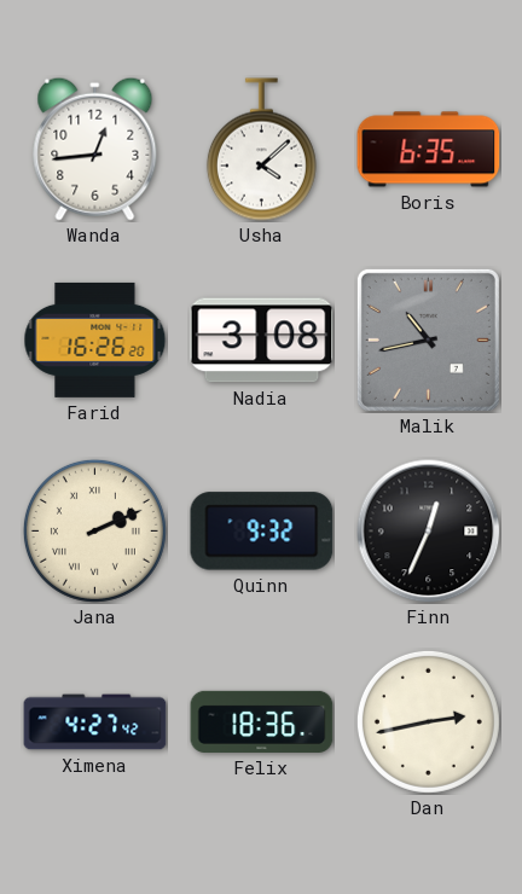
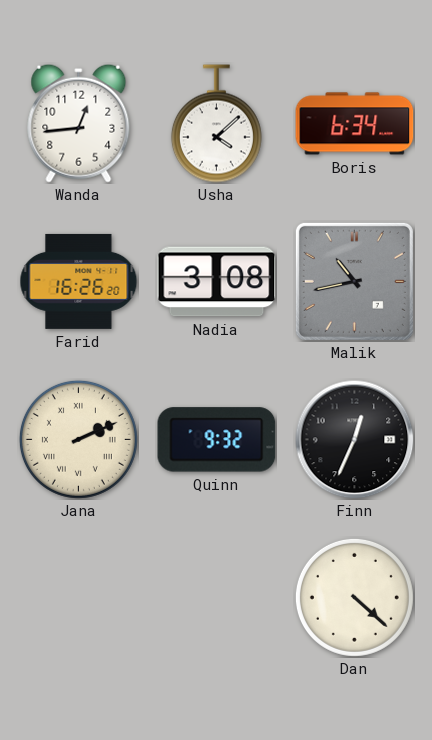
Boris: 6:35 -> 6:34
Ximena: 4:27 -> none
Felix: 18:36 -> none
Dan: 2:43 -> 4:22
